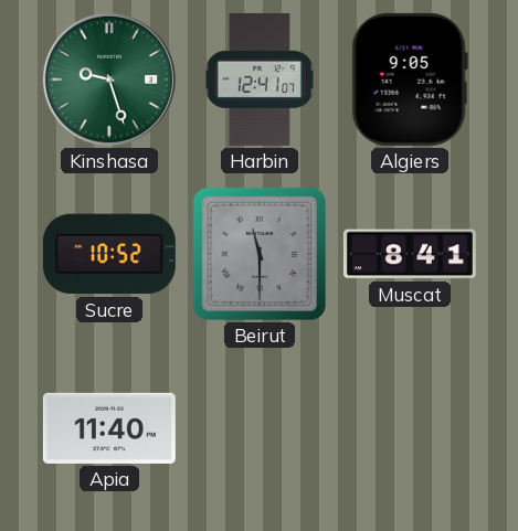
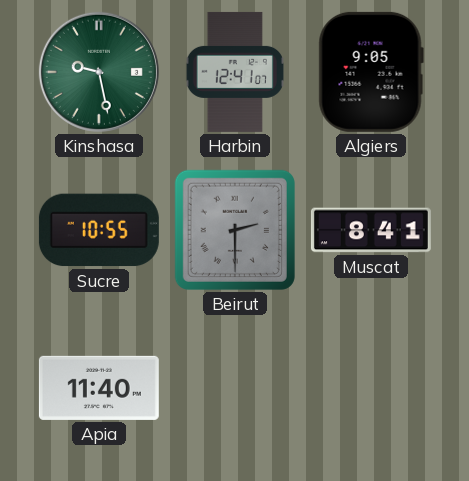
Kinshasa: 9:27 -> 9:28
Sucre: 10:52 -> 10:55
Beirut: 11:30 -> 2:30
